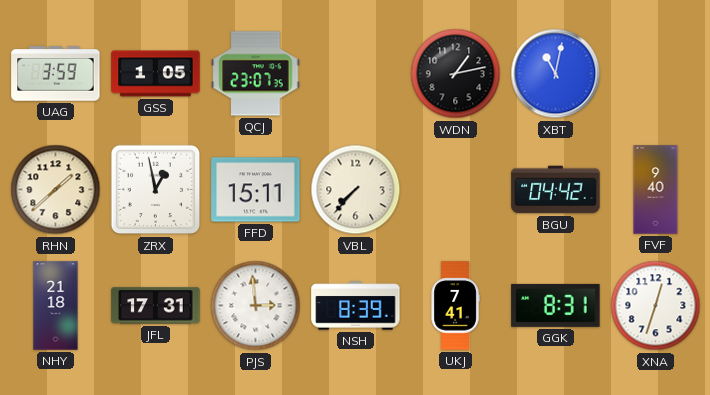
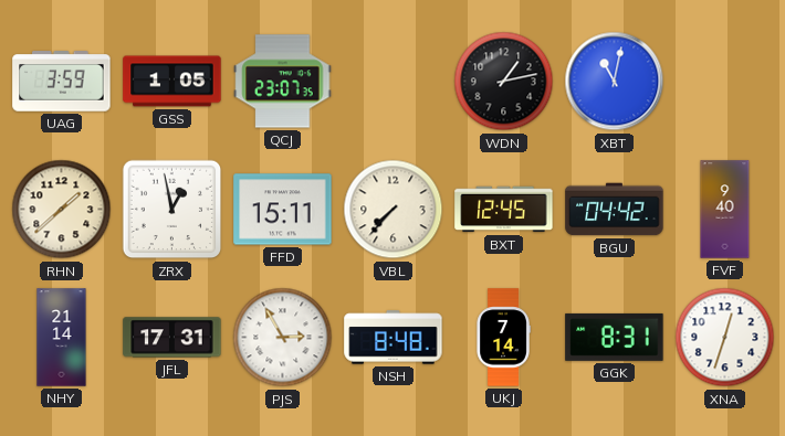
BXT: none -> 12:45
NHY: 21:18 -> 21:14
PJS: 2:59 -> 2:55
NSH: 8:39 -> 8:48
UKJ: 7:41 -> 7:14
